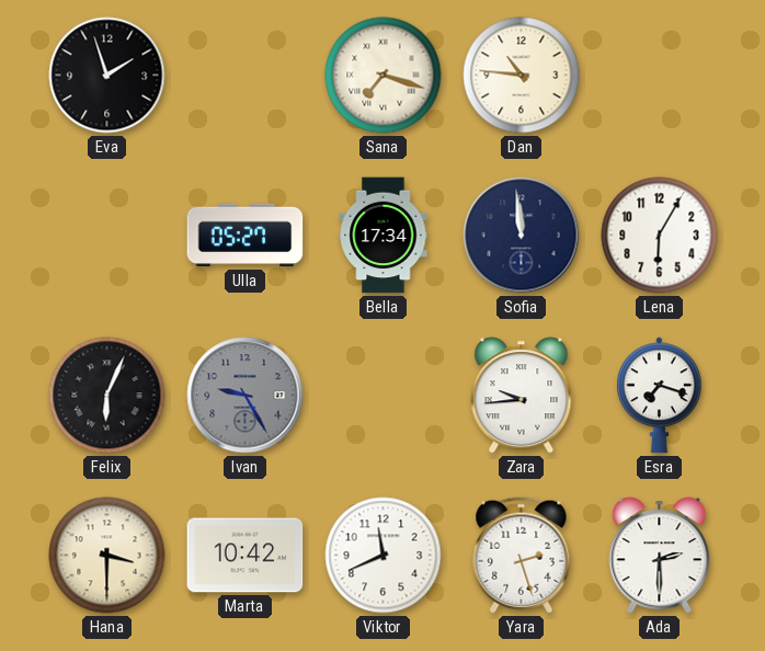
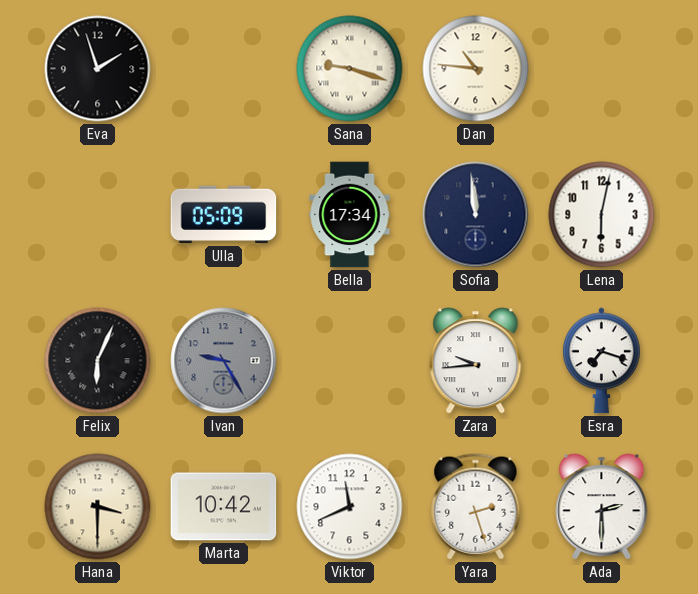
Sana: 7:18 -> 9:18
Ulla: 05:27 -> 05:09
Lena: 6:05 -> 6:02
